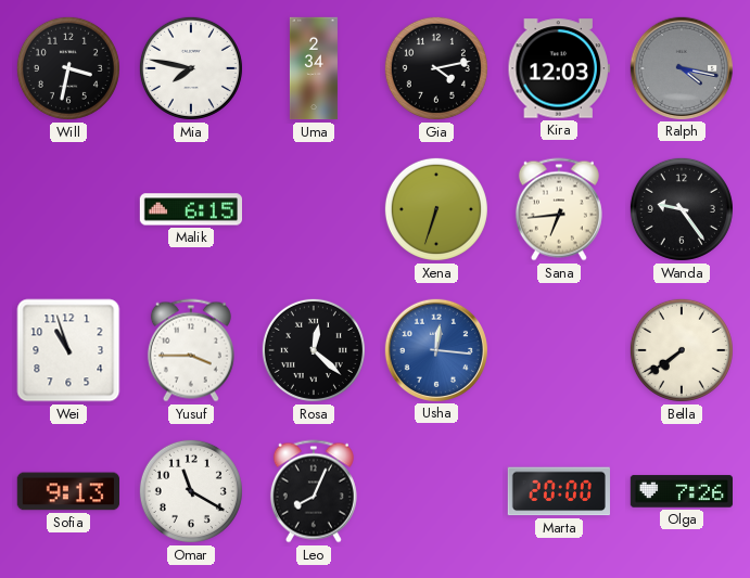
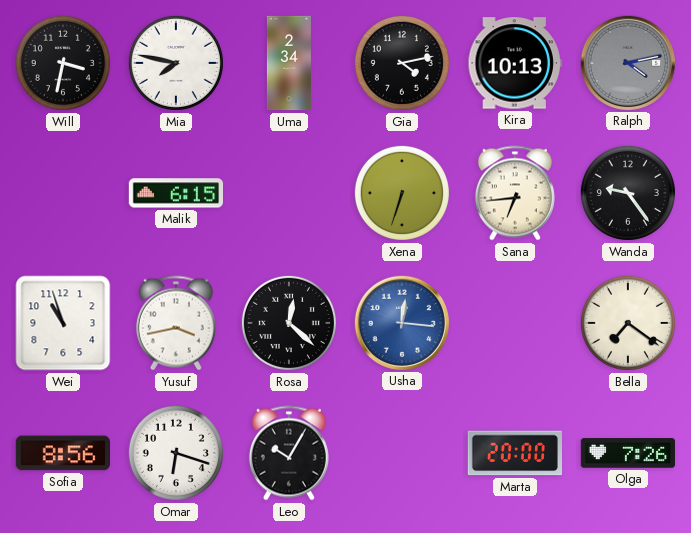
Kira: 12:03 -> 10:13
Ralph: 4:17 -> 4:13
Yusuf: 3:45 -> 3:43
Bella: 7:39 -> 7:21
Sofia: 9:13 -> 8:56
Omar: 11:20 -> 6:18
Leo: 8:04 -> 10:05
